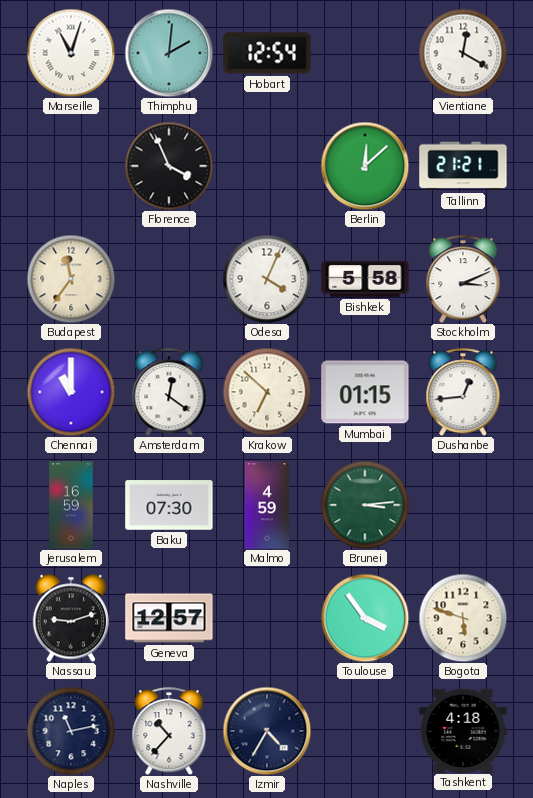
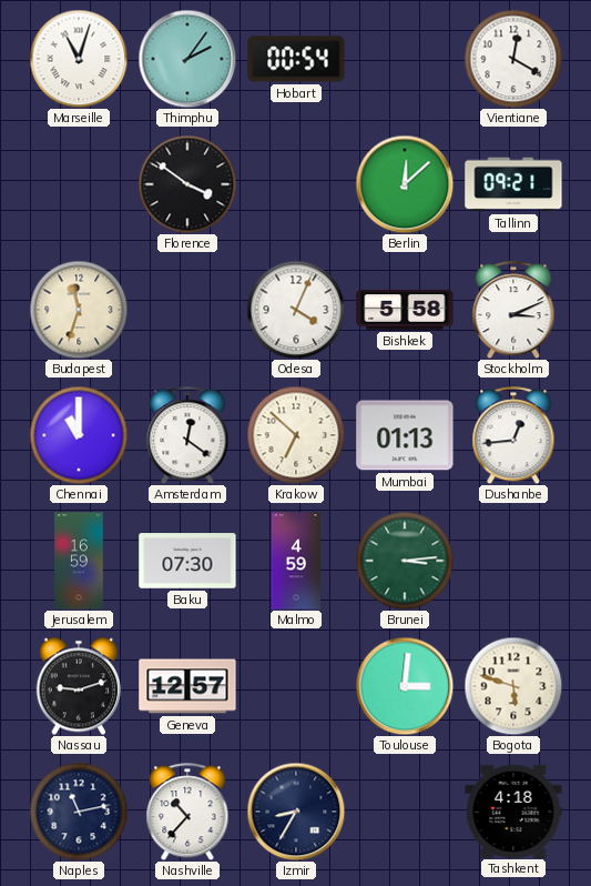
Thimphu: 2:01 -> 2:06
Hobart: 12:54 -> 00:54
Florence: 3:56 -> 3:51
Tallinn: 21:21 -> 09:21
Budapest: 11:36 -> 11:33
Mumbai: 01:15 -> 01:13
Toulouse: 3:54 -> 3:01
Izmir: 4:35 -> 8:35
